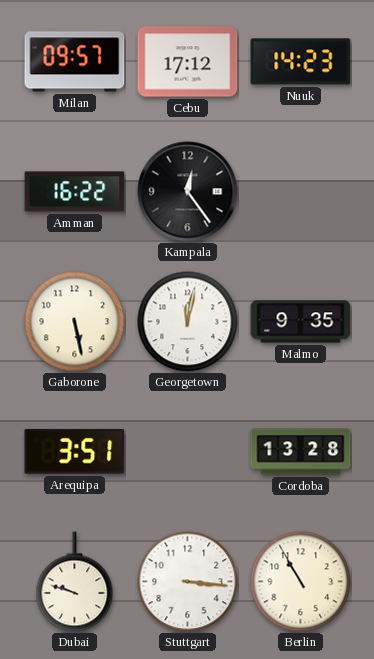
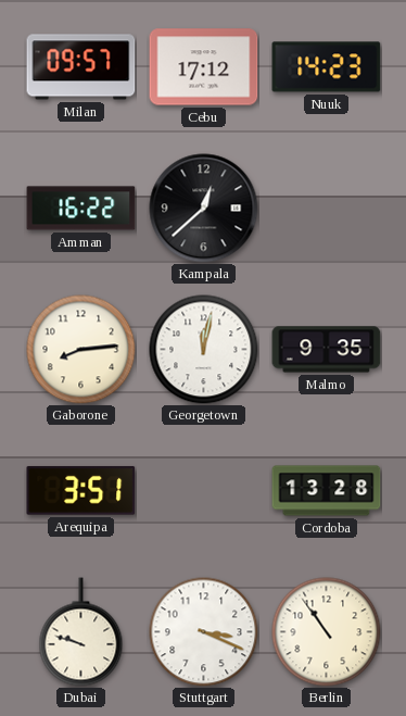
Kampala: 12:24 -> 12:38
Gaborone: 5:28 -> 8:14
Stuttgart: 3:16 -> 3:19
Berlin: 10:55 -> 10:54
